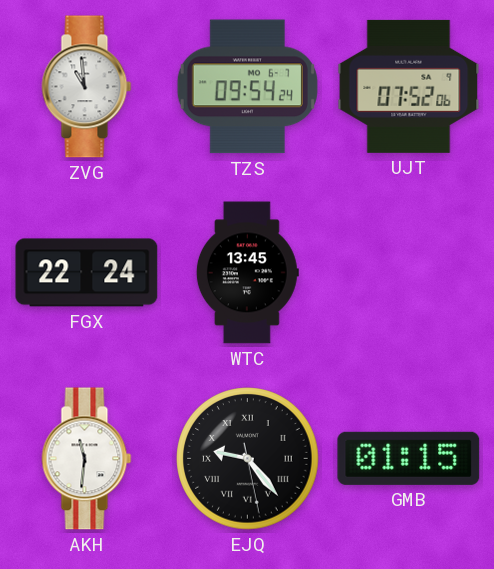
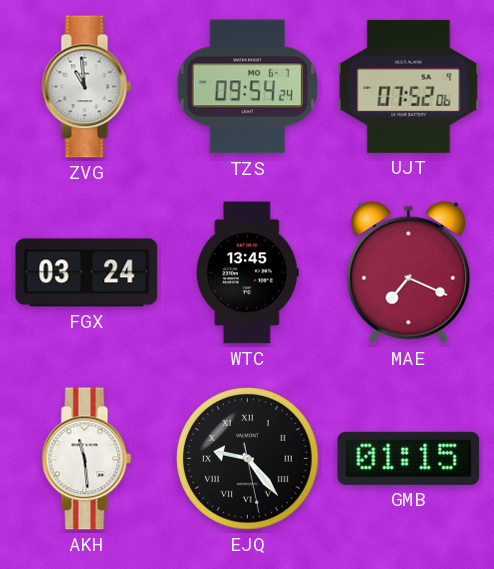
FGX: 22:24 -> 03:24
MAE: none -> 7:19
AKH: 11:31 -> 11:29
